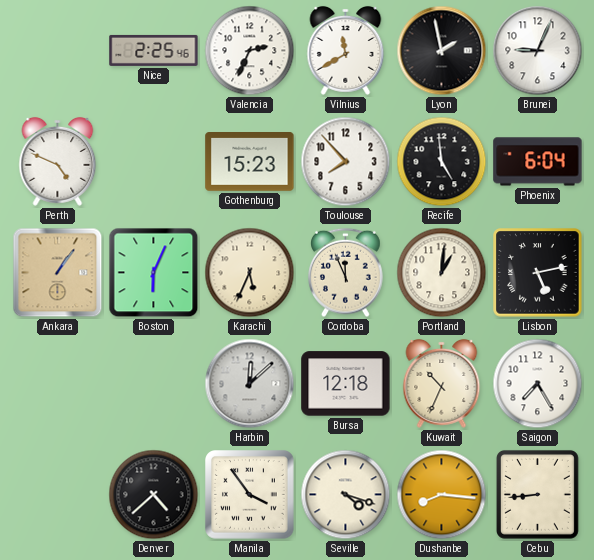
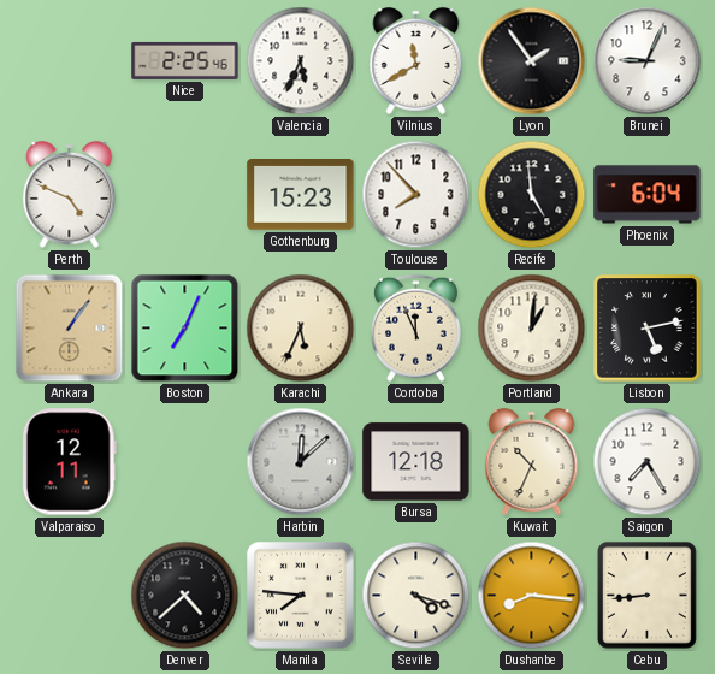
Valencia: 2:34 -> 5:34
Lyon: 1:58 -> 1:54
Boston: 6:04 -> 7:04
Valparaiso: none -> 12:11
Manila: 3:54 -> 7:46
